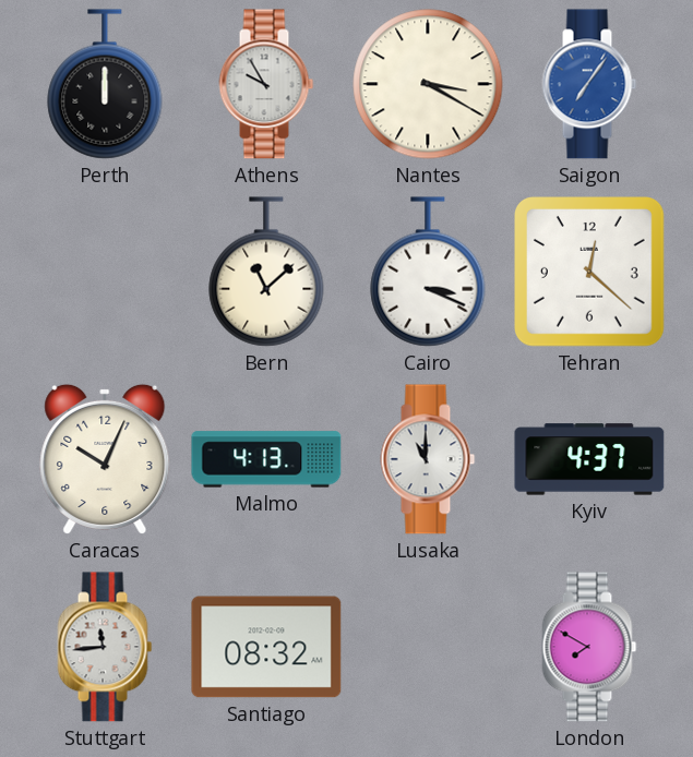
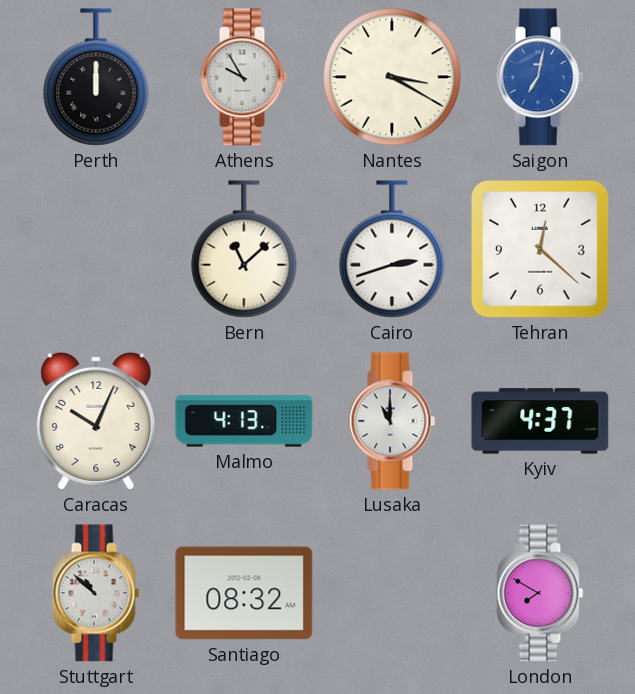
Saigon: 7:06 -> 7:02
Cairo: 3:19 -> 2:42
Stuttgart: 11:44 -> 10:52
